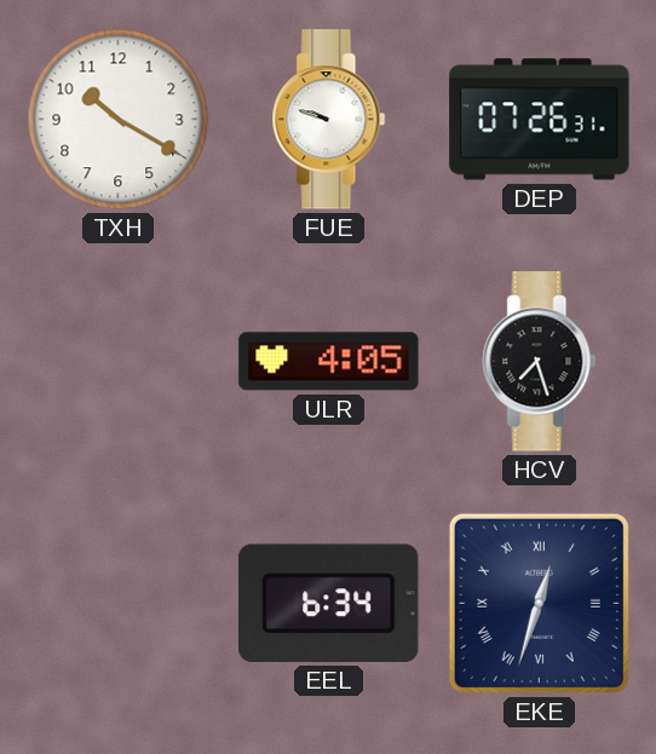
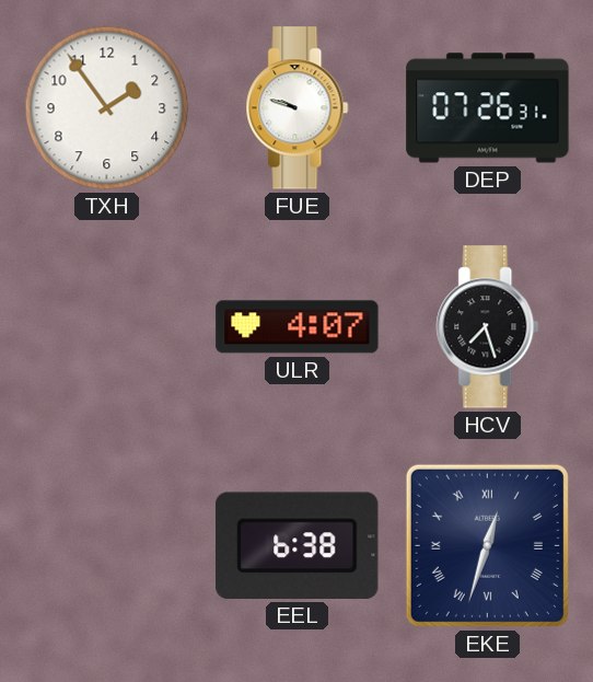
TXH: 10:20 -> 1:54
ULR: 4:05 -> 4:07
EEL: 6:34 -> 6:38
